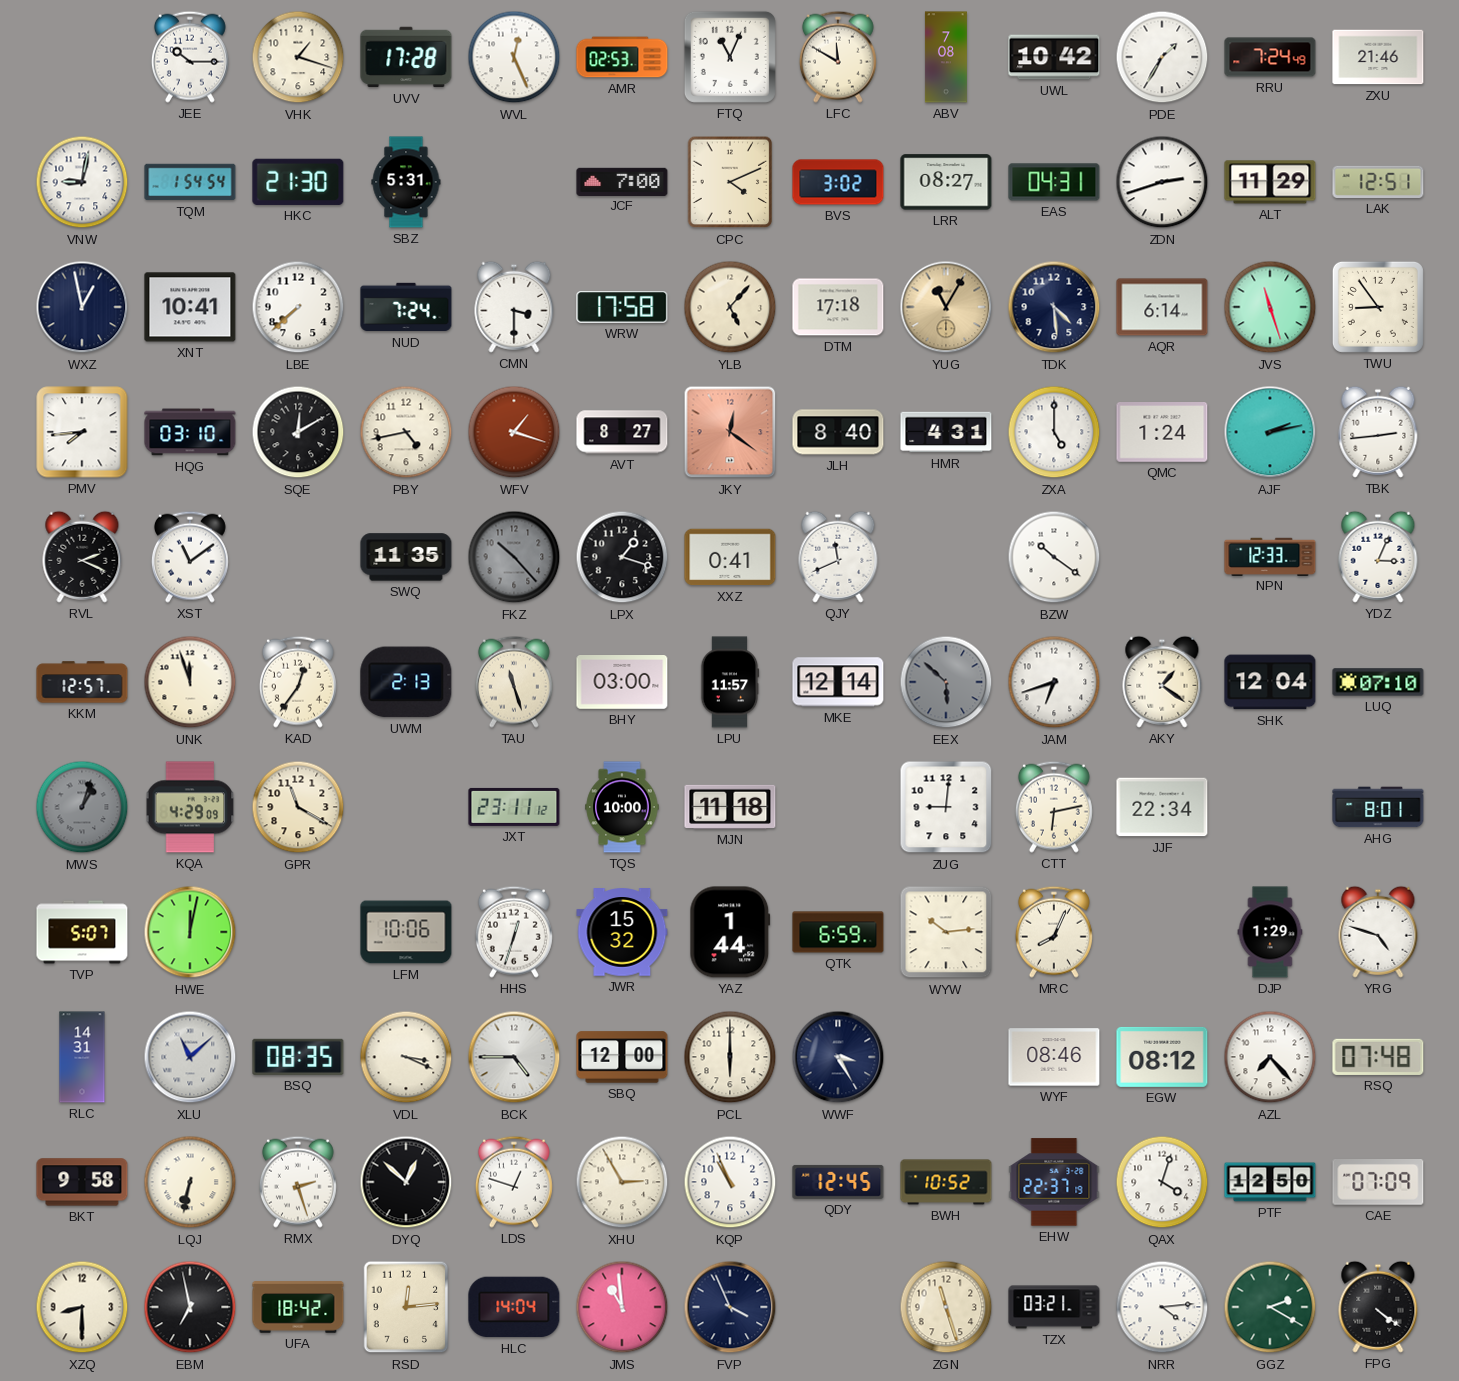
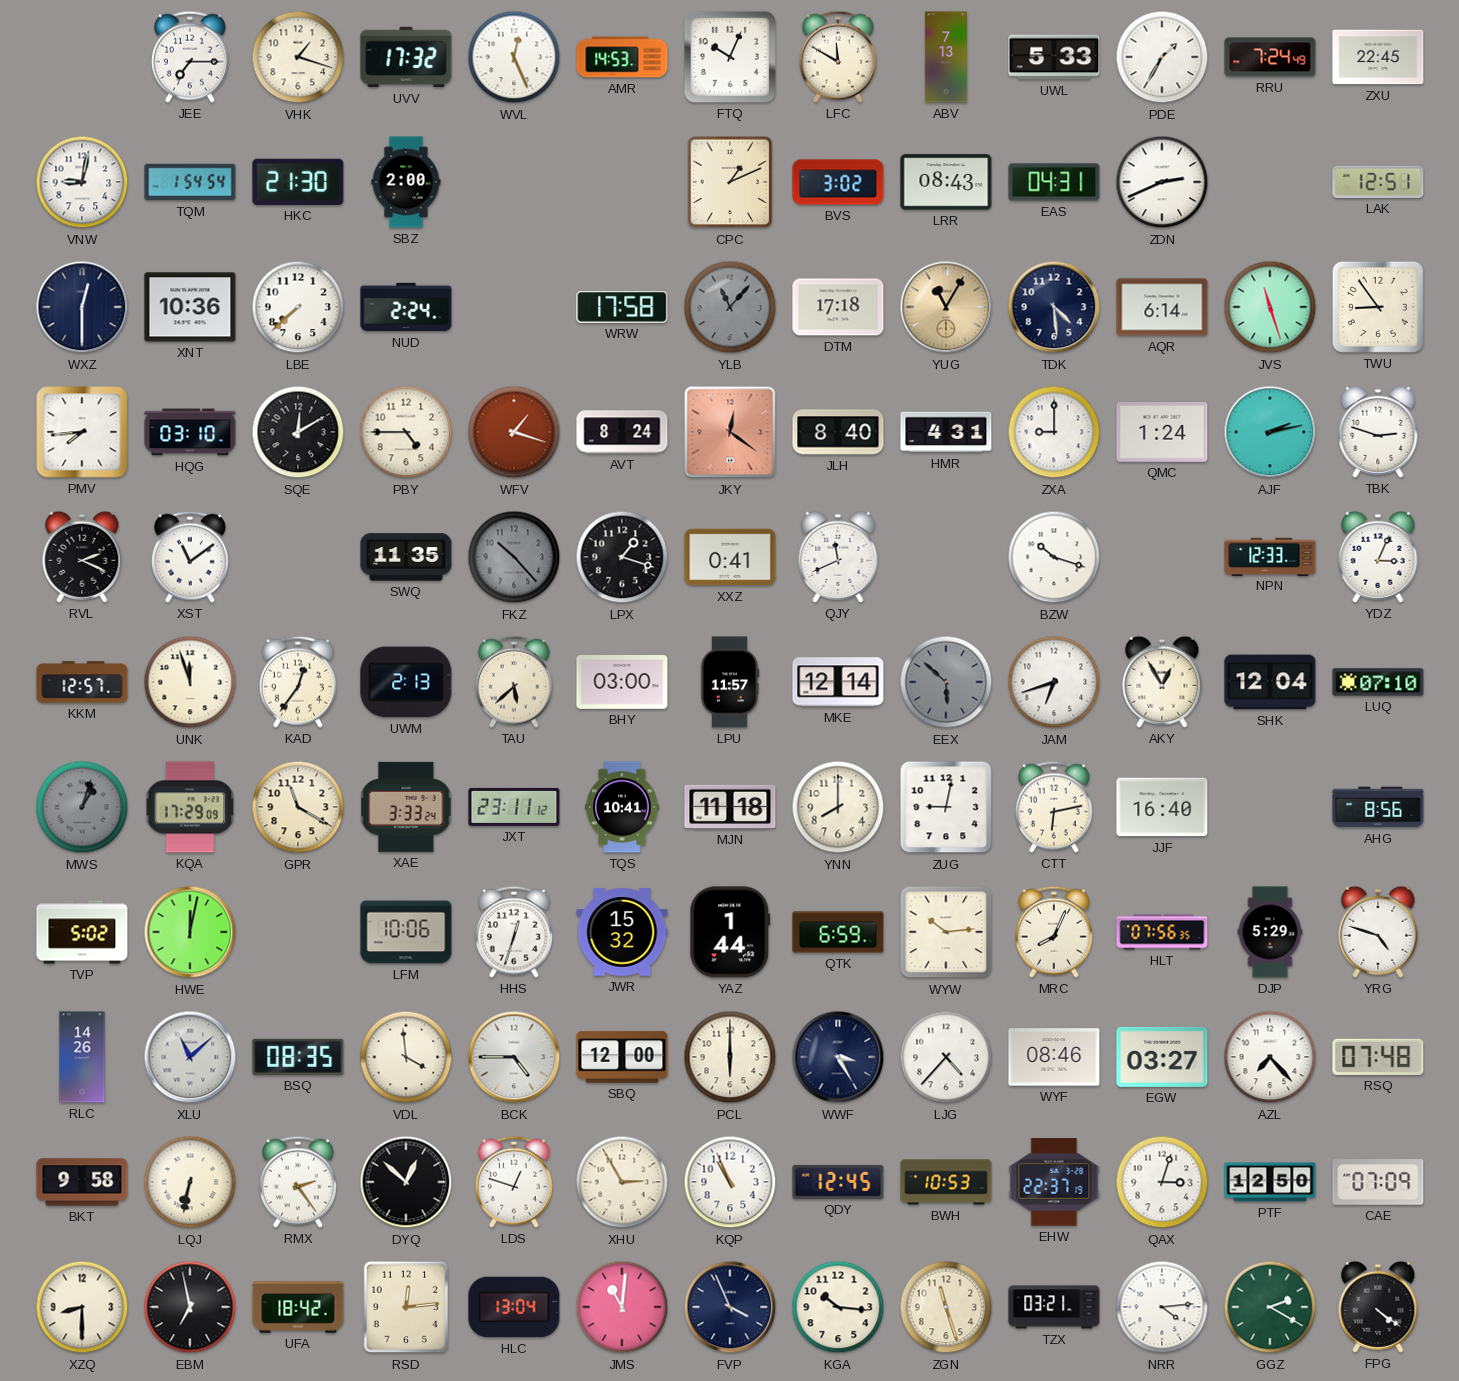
JEE: 10:15 -> 7:15
UVV: 17:28 -> 17:32
AMR: 02:53 -> 14:53
FTQ: 11:04 -> 10:04
ABV: 7:08 -> 7:13
UWL: 10:42 -> 5:33
ZXU: 21:46 -> 22:45
SBZ: 5:31 -> 2:00
JCF: 7:00 -> none
CPC: 4:11 -> 1:11
LRR: 08:27 -> 08:43
ZDN: 2:42 -> 2:41
ALT: 11:29 -> none
WXZ: 12:58 -> 12:30
XNT: 10:41 -> 10:36
NUD: 7:24 -> 2:24
CMN: 3:30 -> none
YLB: 5:07 -> 11:07
YLB dial: cream -> grey
PBY: 4:43 -> 4:45
AVT: 8:27 -> 8:24
ZXA: 5:00 -> 9:00
TBK: 2:44 -> 2:48
BZW: 10:21 -> 10:18
TAU: 11:27 -> 5:38
AKY: 1:21 -> 12:55
KQA: 4:29 -> 17:29
XAE: none -> 3:33
TQS: 10:00 -> 10:41
YNN: none -> 8:00
ZUG: 9:01 -> 9:02
JJF: 22:34 -> 16:40
AHG: 8:01 -> 8:56
TVP: 5:07 -> 5:02
HLT: none -> 07:56
DJP: 1:29 -> 5:29
RLC: 14:31 -> 14:26
VDL: 3:19 -> 3:59
LJG: none -> 4:37
EGW: 08:12 -> 03:27
RMX: 2:27 -> 2:24
BWH: 10:52 -> 10:53
QAX: 4:03 -> 3:03
HLC: 14:04 -> 13:04
JMS: 10:59 -> 11:01
KGA: none -> 10:16
